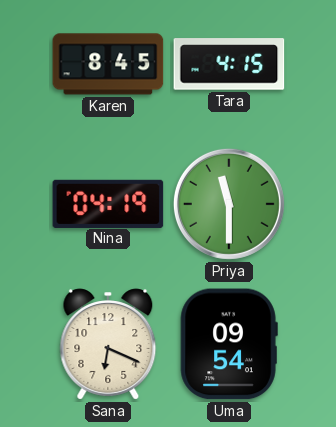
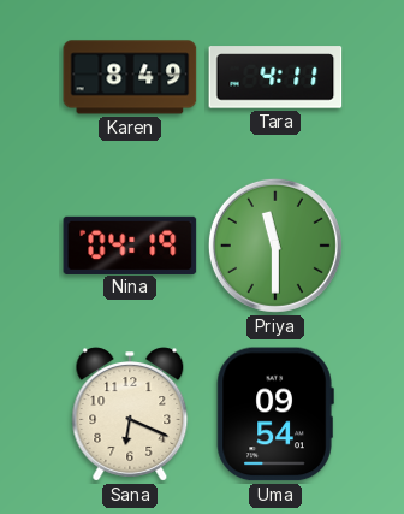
Karen: 8:45 -> 8:49
Tara: 4:15 -> 4:11
